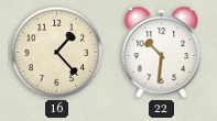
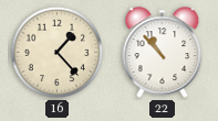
22: 10:31 -> 10:53
